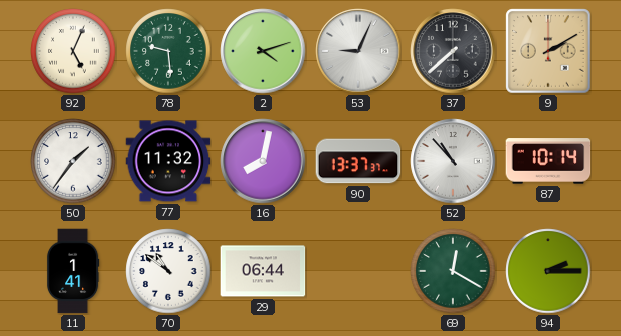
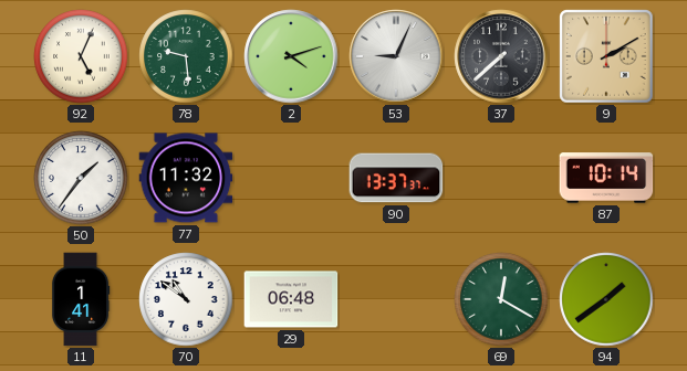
16: 8:02 -> none
52: 10:53 -> none
29: 06:44 -> 06:48
94: 2:15 -> 1:39
